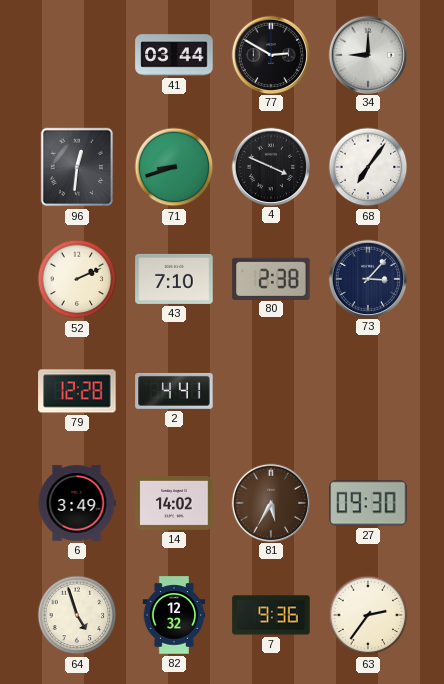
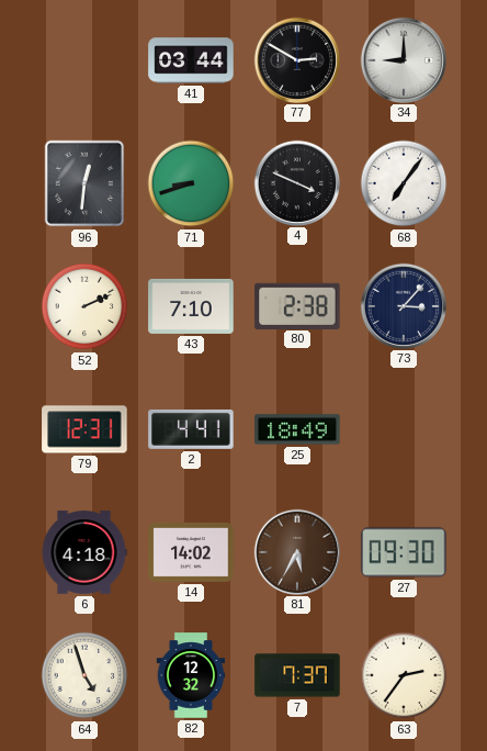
79: 12:28 -> 12:31
25: none -> 18:49
6: 3:49 -> 4:18
7: 9:36 -> 7:37
